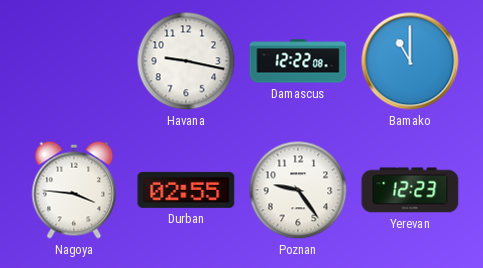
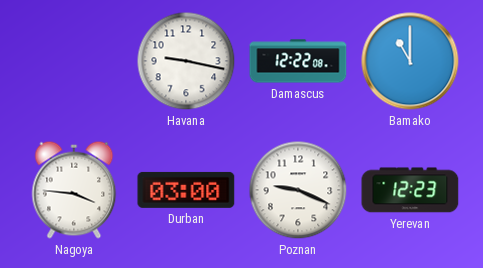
Durban: 02:55 -> 03:00
Poznan: 9:24 -> 9:19
